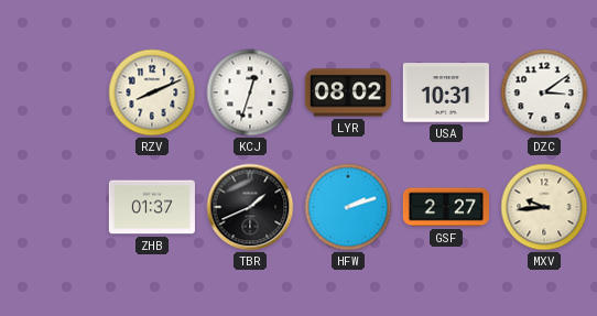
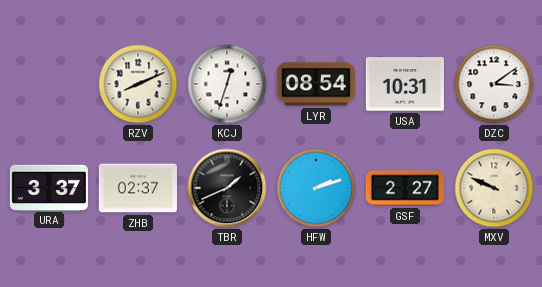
LYR: 08:02 -> 08:54
URA: none -> 3:37
ZHB: 01:37 -> 02:37
MXV: 9:44 -> 9:49
